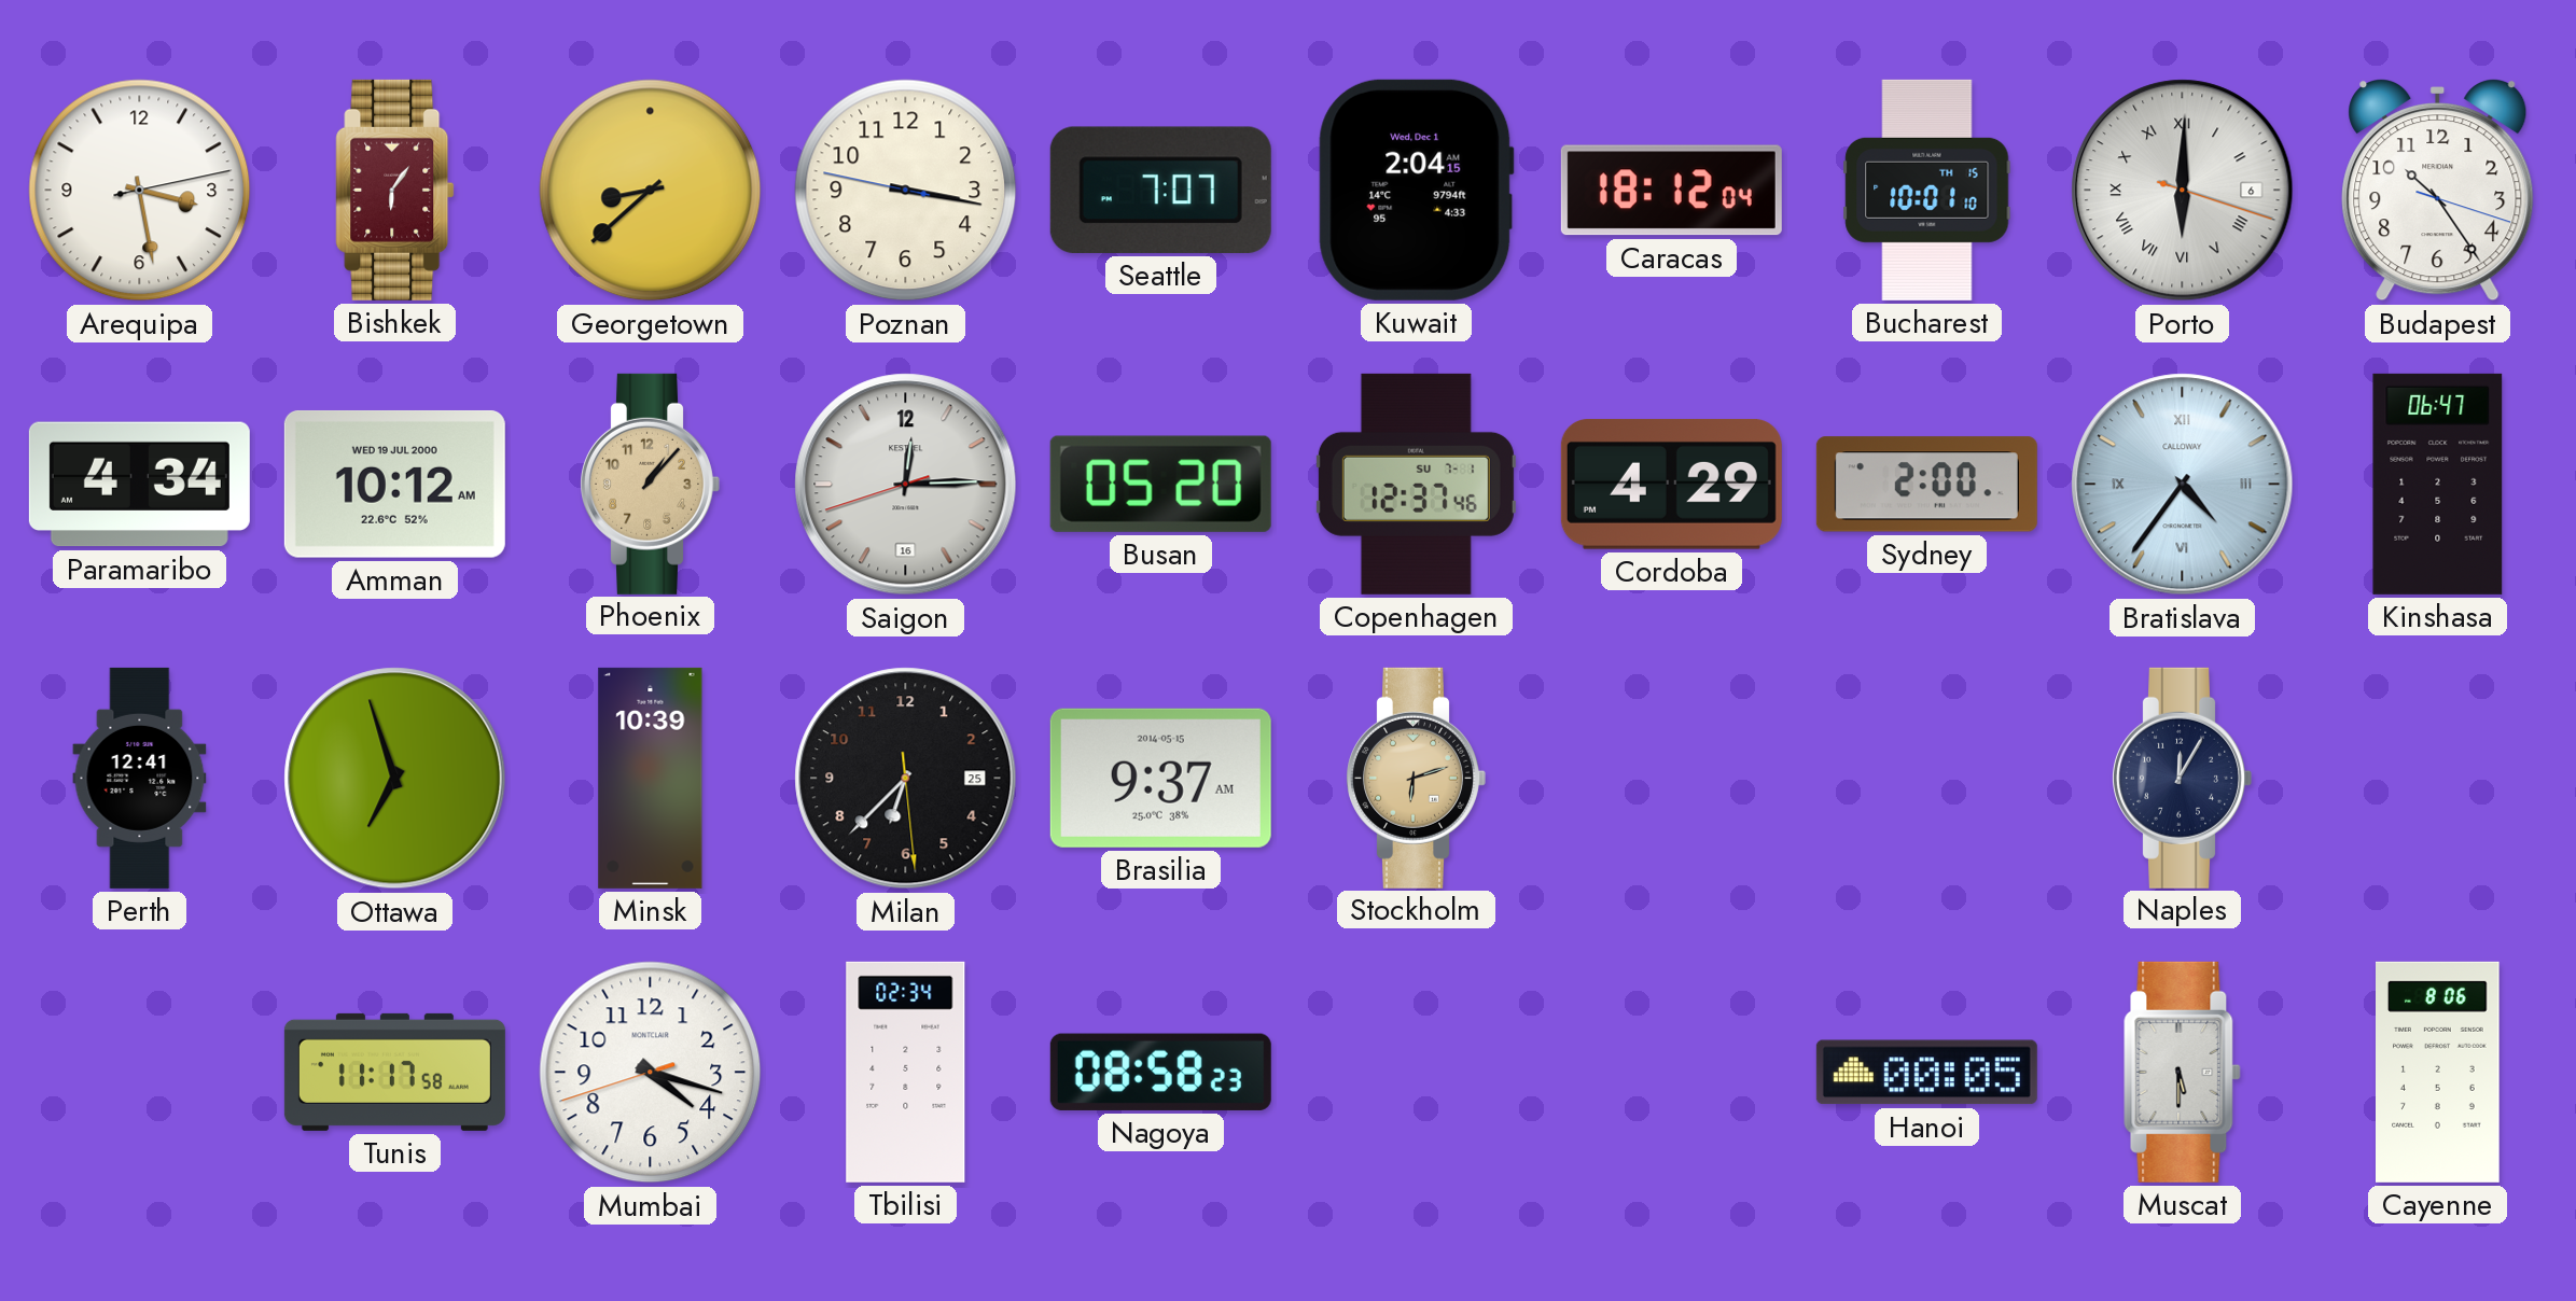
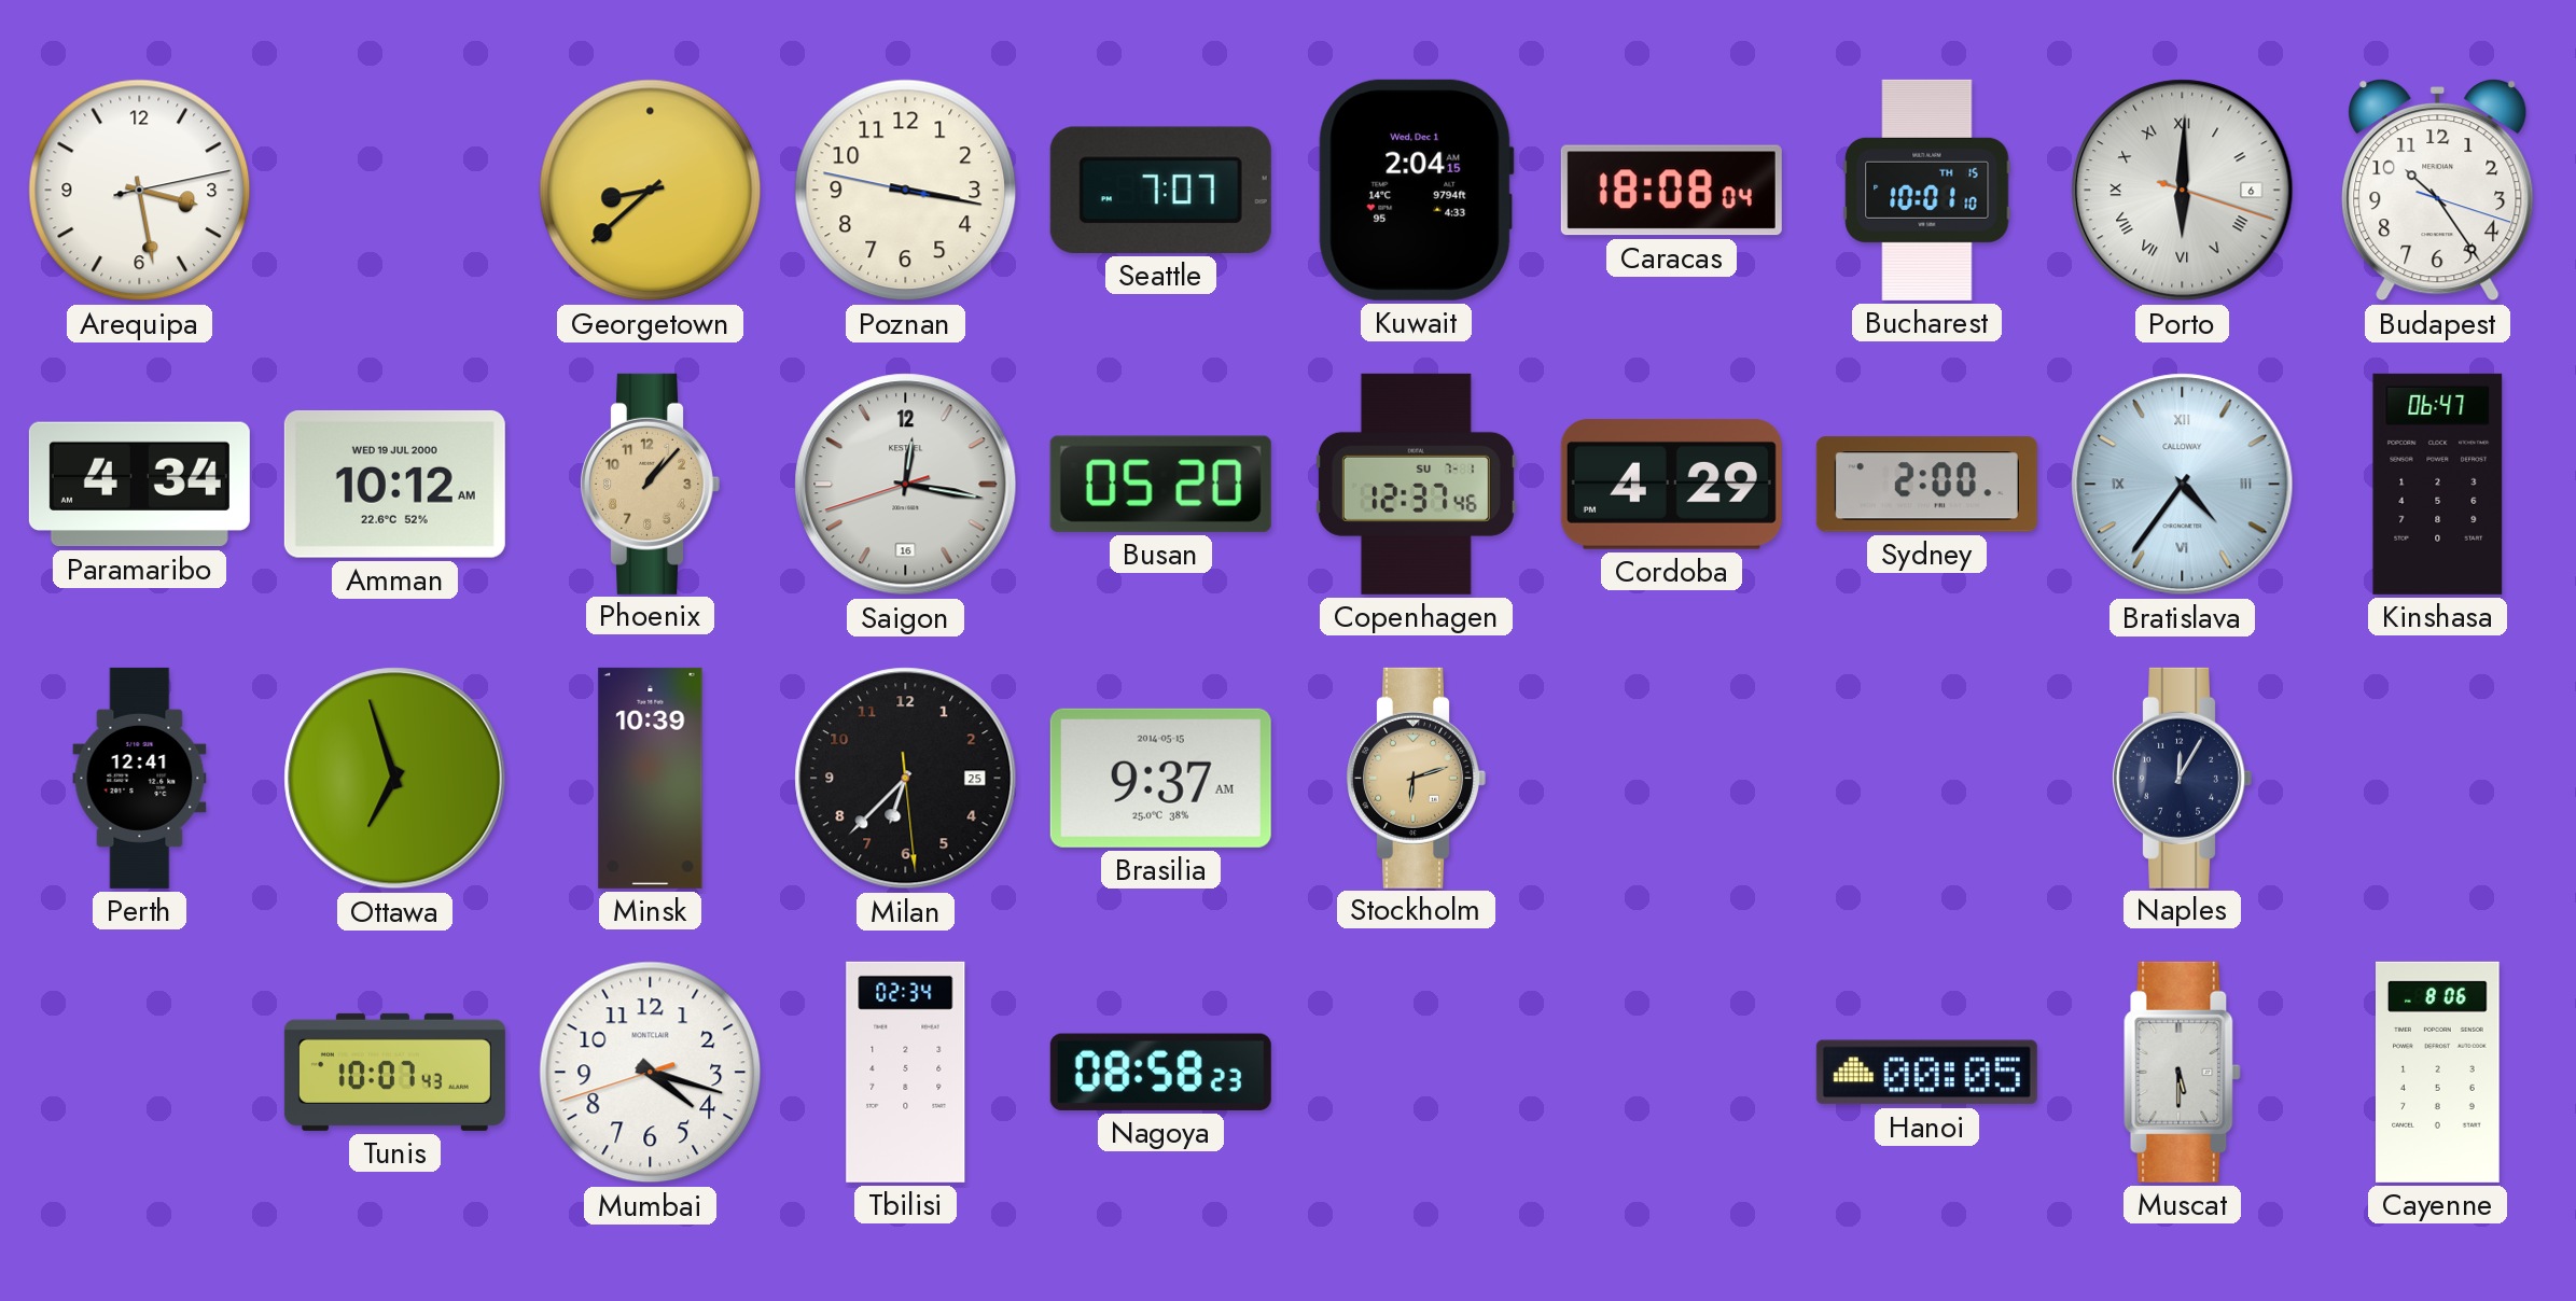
Bishkek: 6:06 -> none
Caracas: 18:12 -> 18:08
Saigon: 12:14 -> 12:16
Tunis: 11:17 -> 10:07
